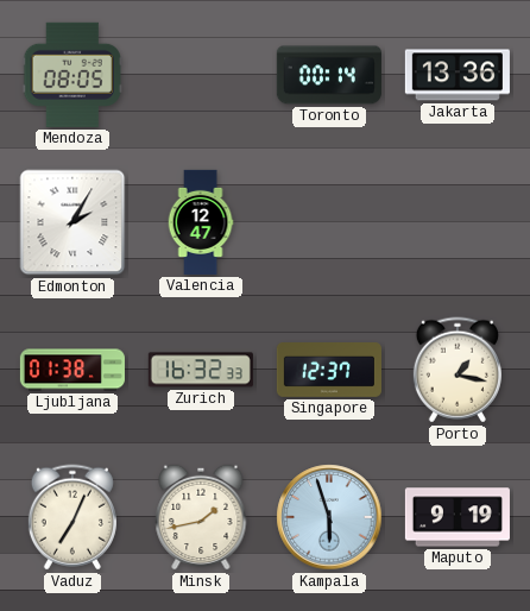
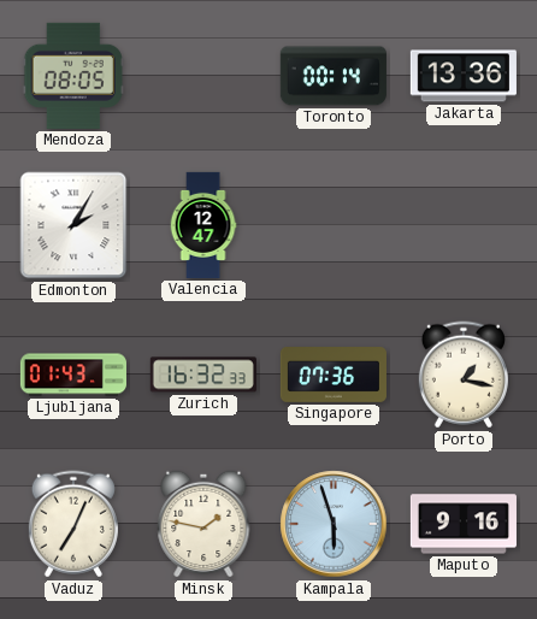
Ljubljana: 01:38 -> 01:43
Singapore: 12:37 -> 07:36
Minsk: 1:43 -> 1:47
Maputo: 9:19 -> 9:16
